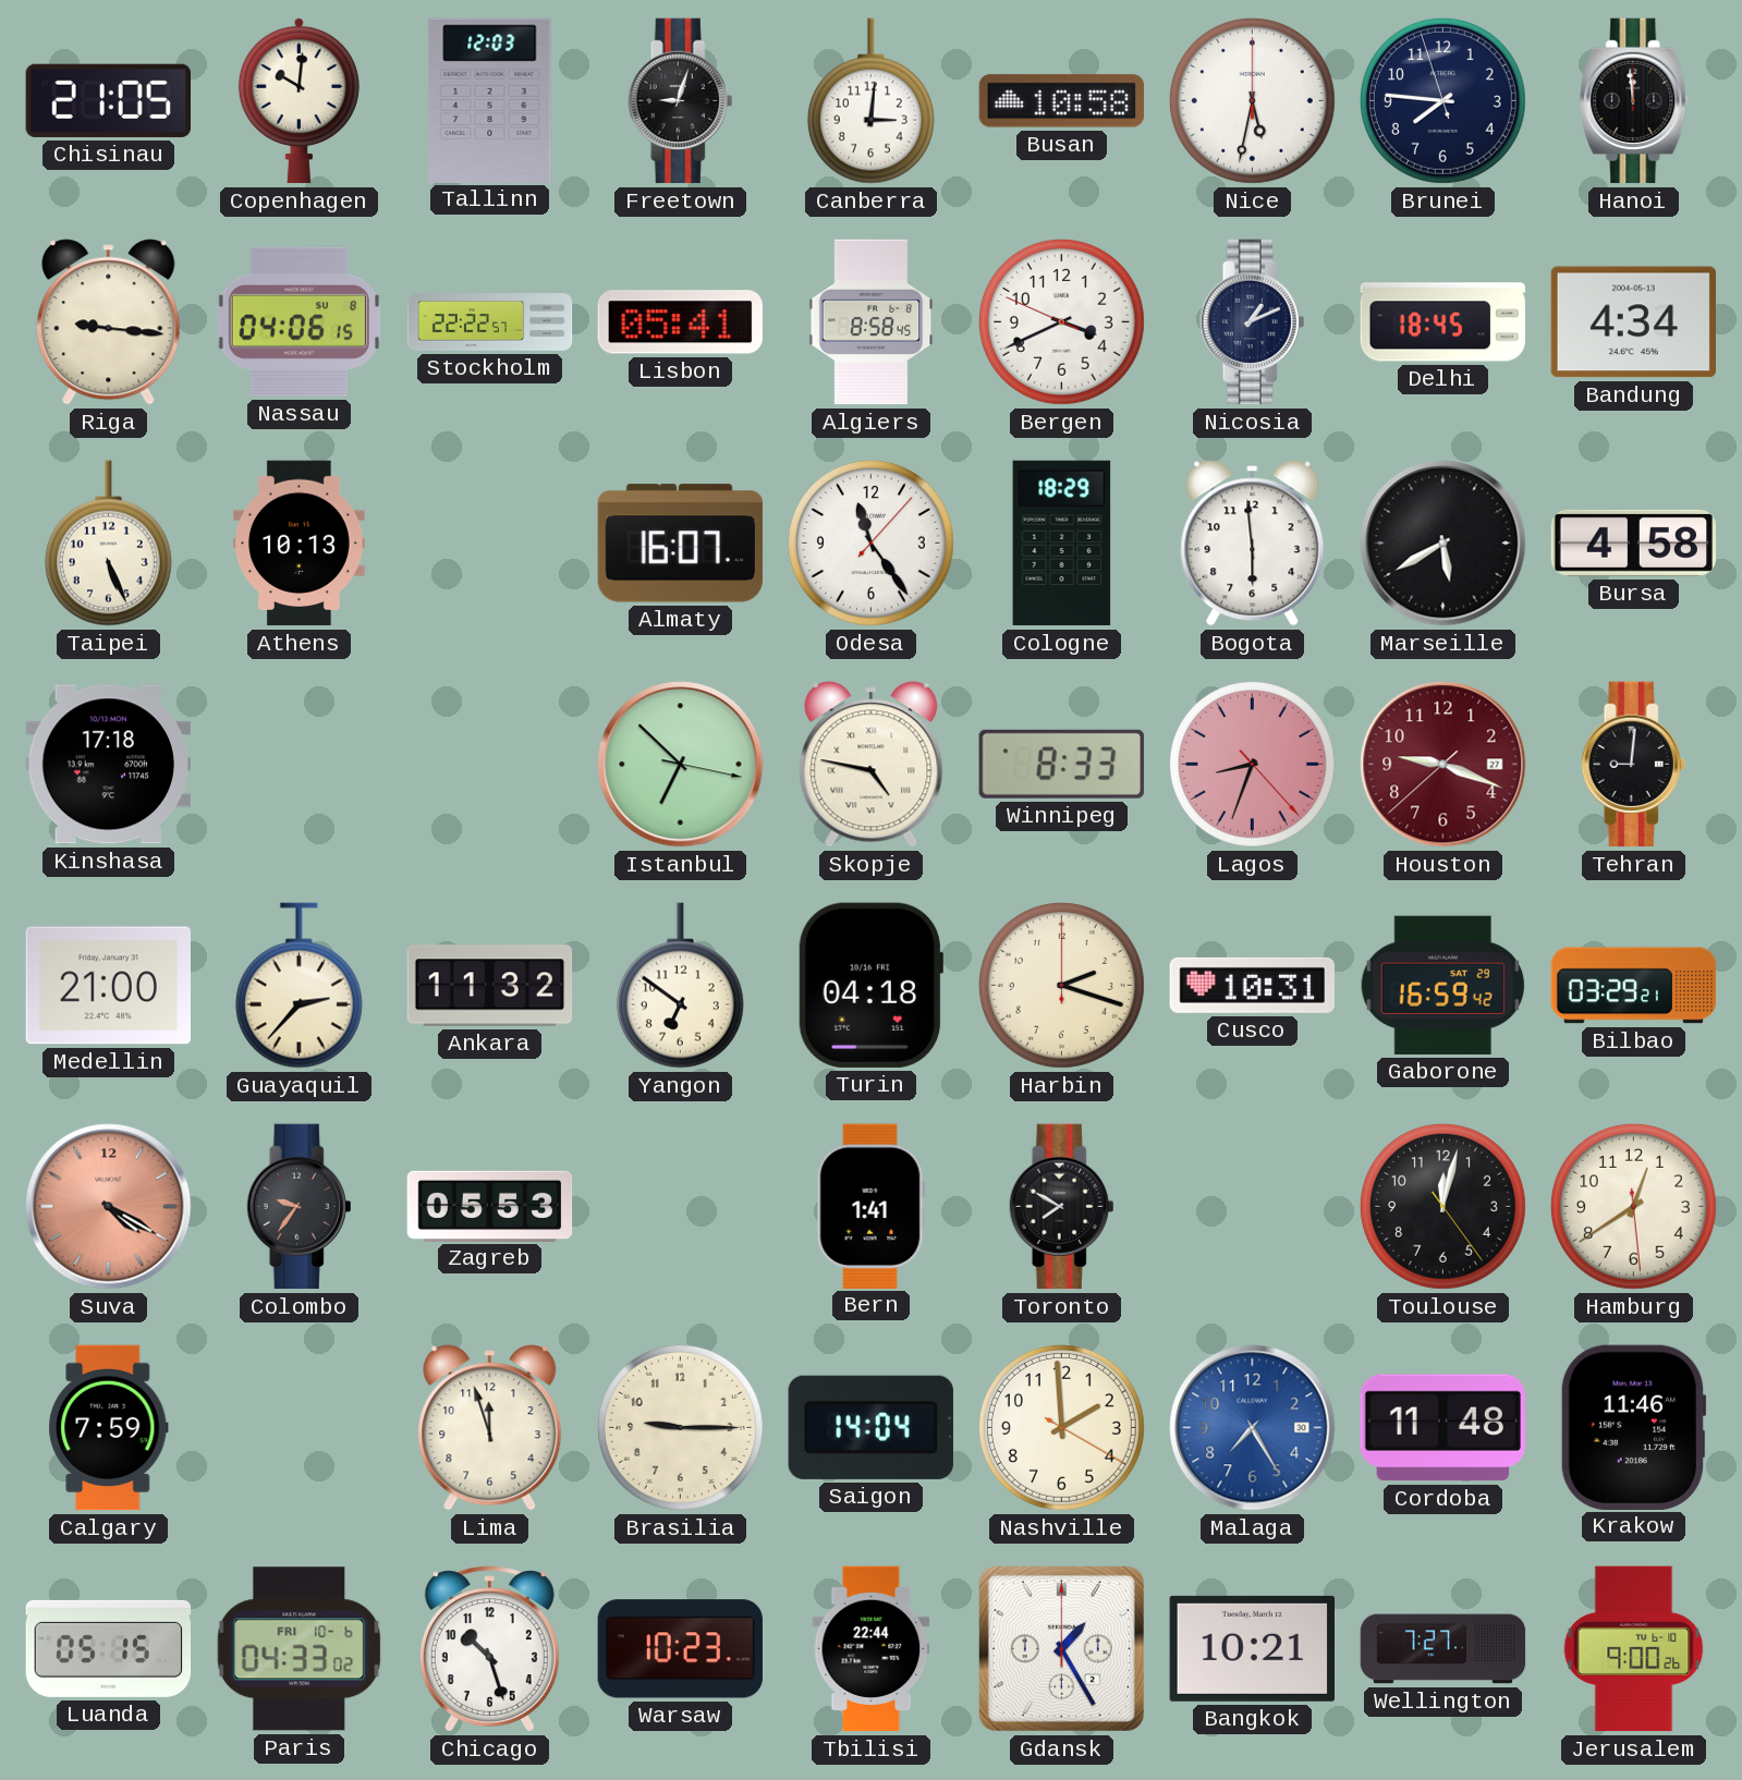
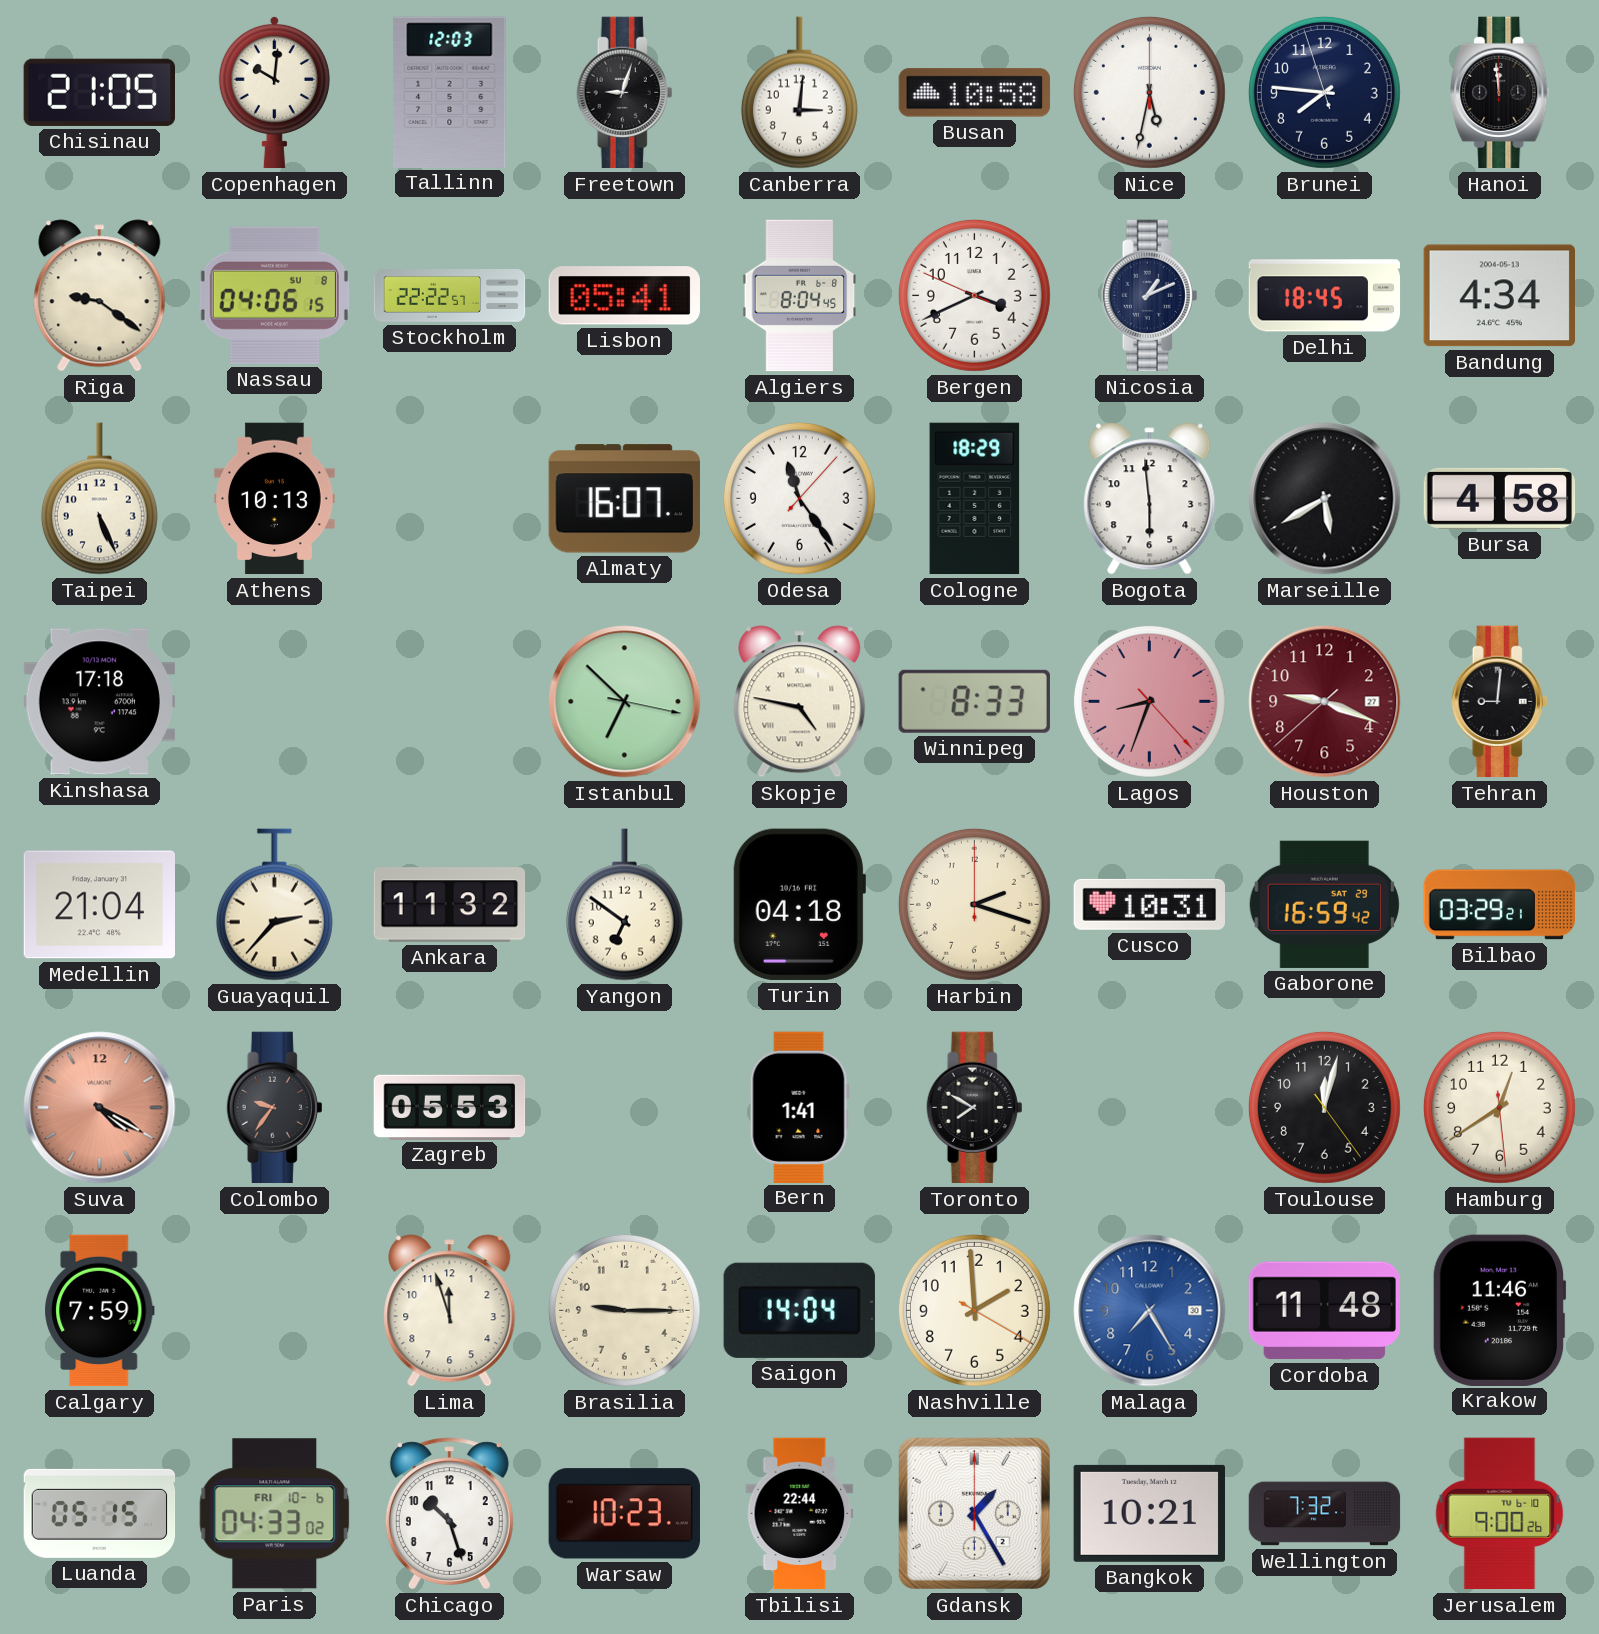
Riga: 9:16 -> 9:21
Algiers: 8:58 -> 8:04
Medellin: 21:00 -> 21:04
Wellington: 7:27 -> 7:32
